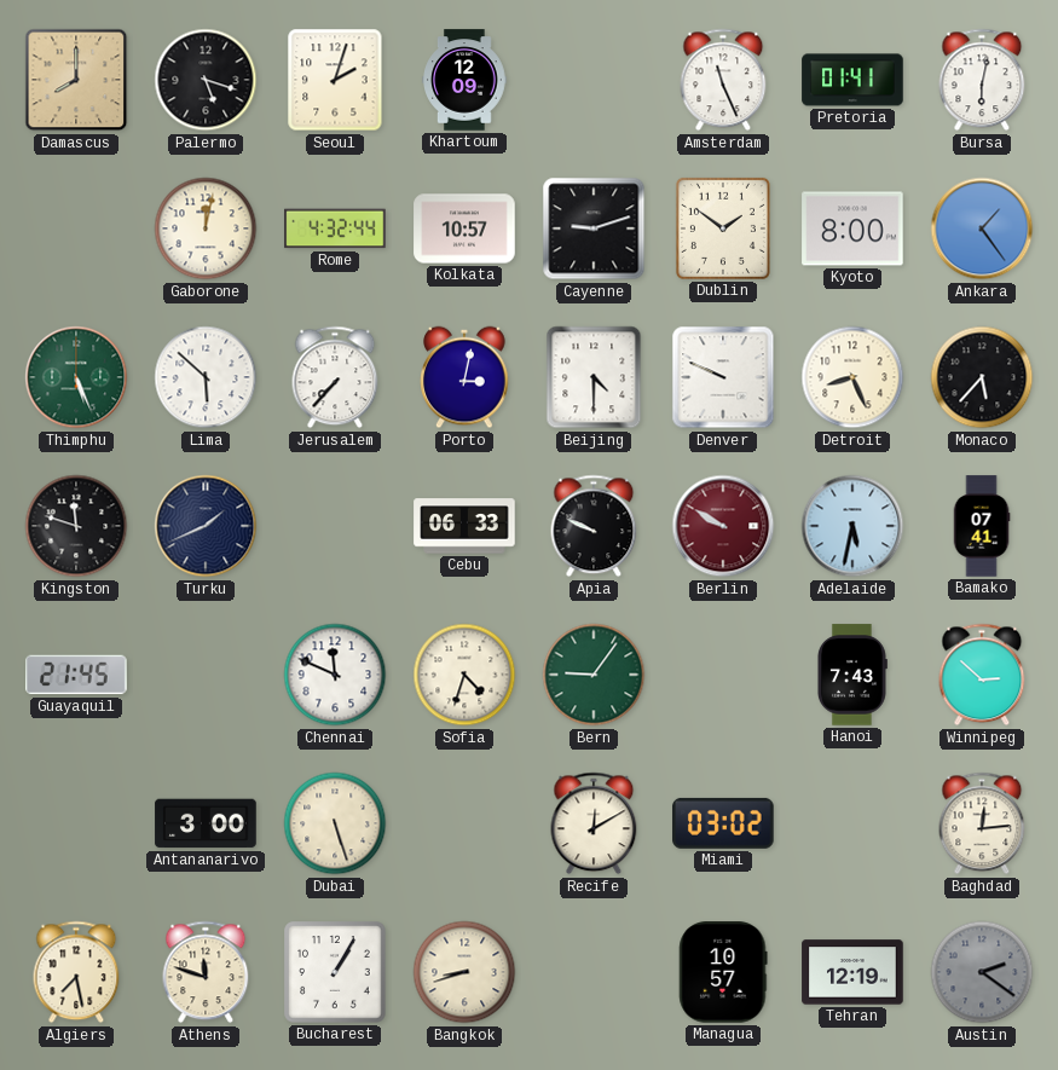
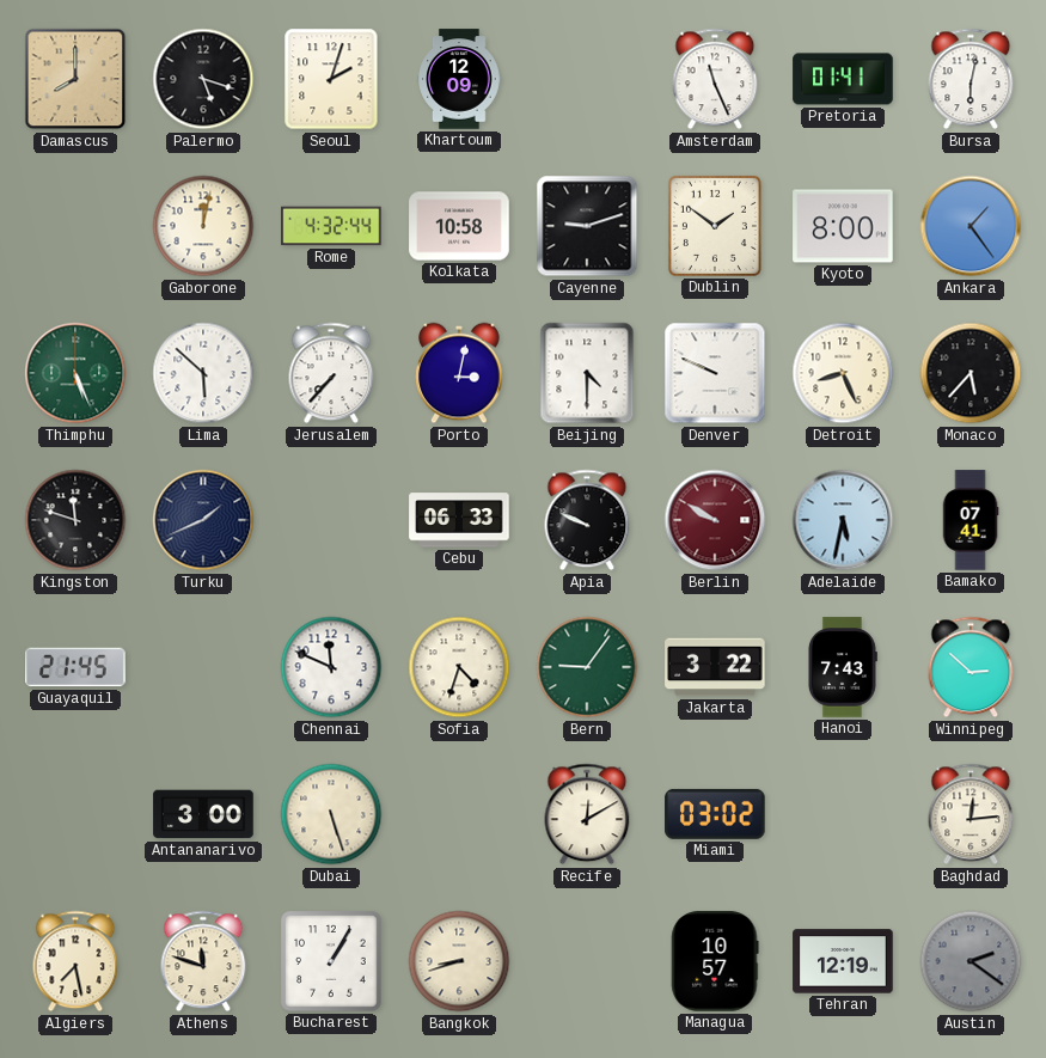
Kolkata: 10:57 -> 10:58
Jakarta: none -> 3:22
